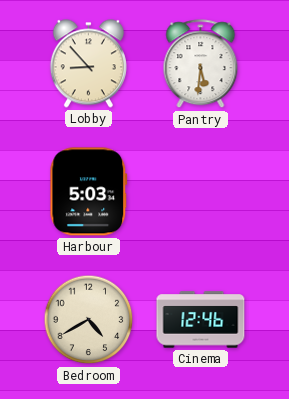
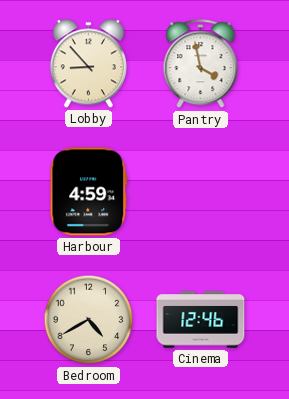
Pantry: 5:31 -> 3:58
Harbour: 5:03 -> 4:59
